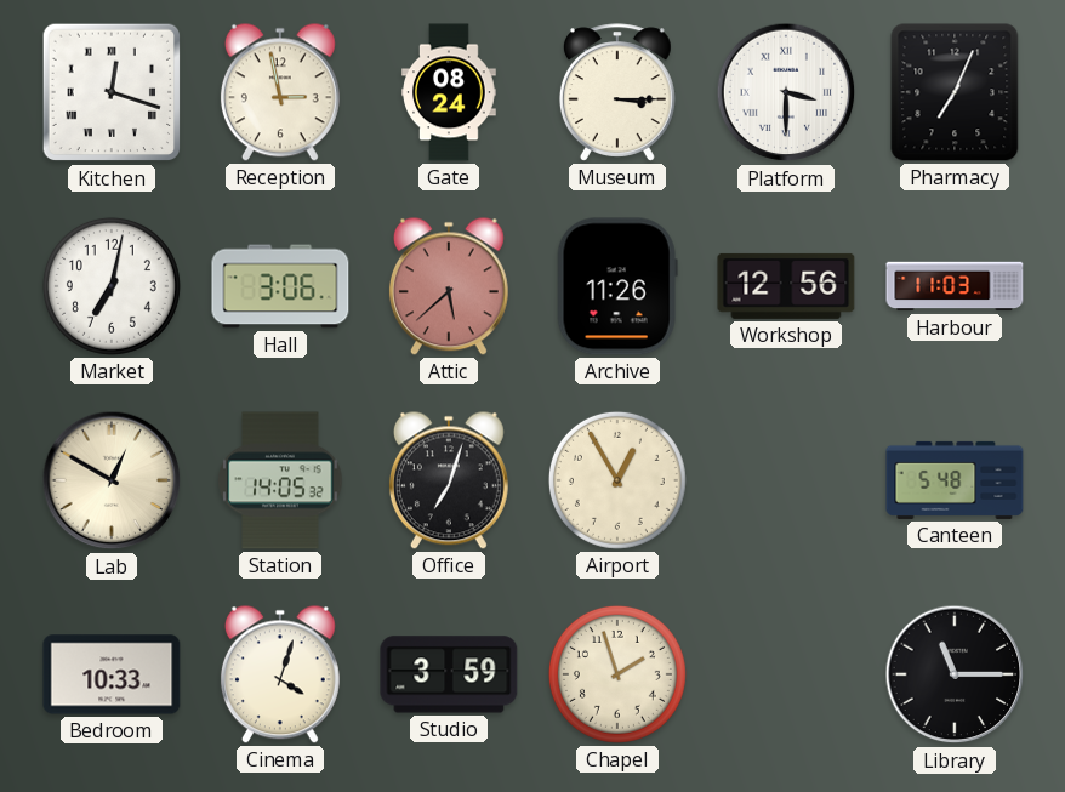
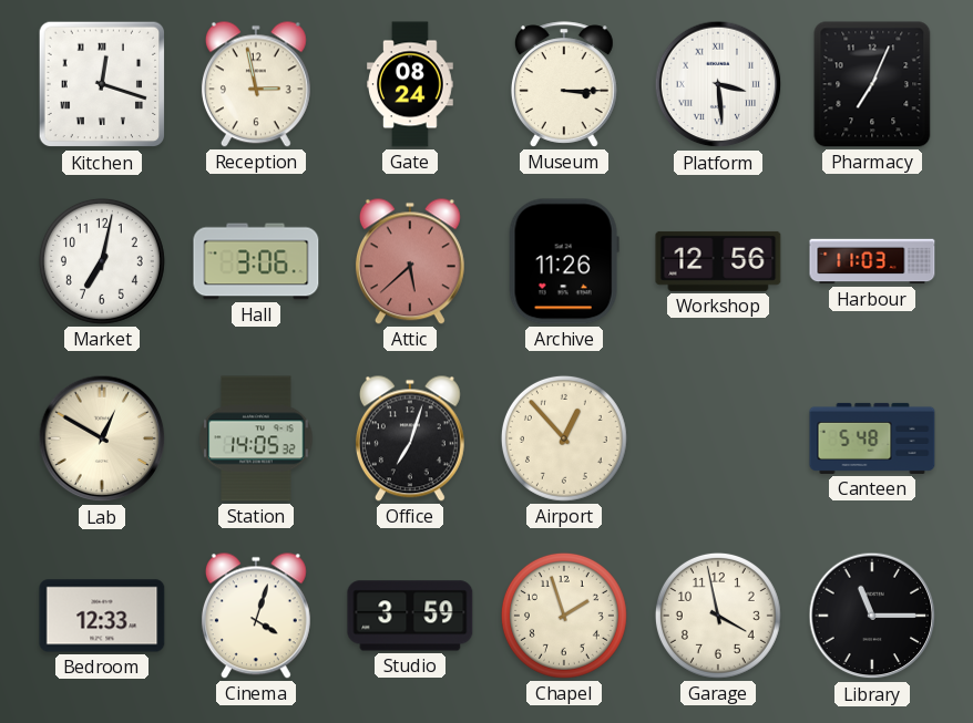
Platform: 3:30 -> 3:29
Airport: 12:55 -> 12:53
Bedroom: 10:33 -> 12:33
Garage: none -> 3:58
